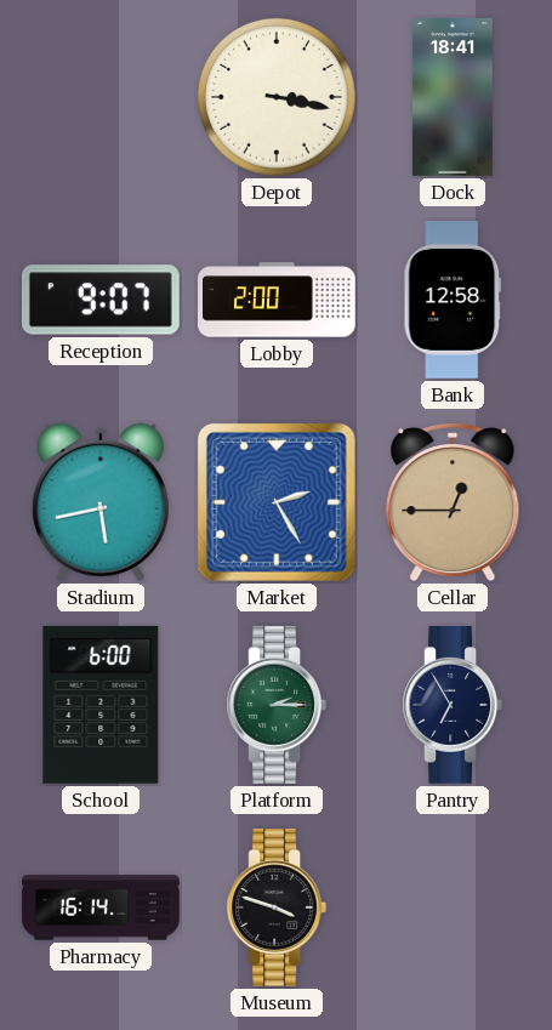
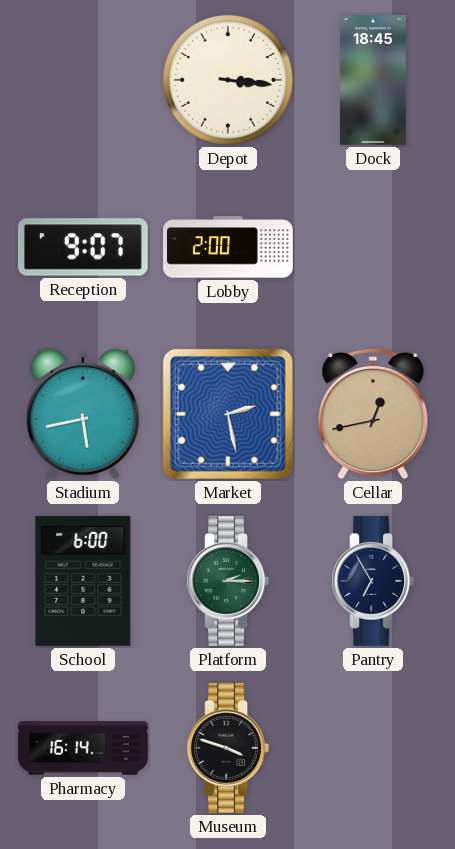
Depot: 3:17 -> 3:16
Dock: 18:41 -> 18:45
Bank: 12:58 -> none
Market: 2:25 -> 2:28
Cellar: 12:45 -> 12:43
